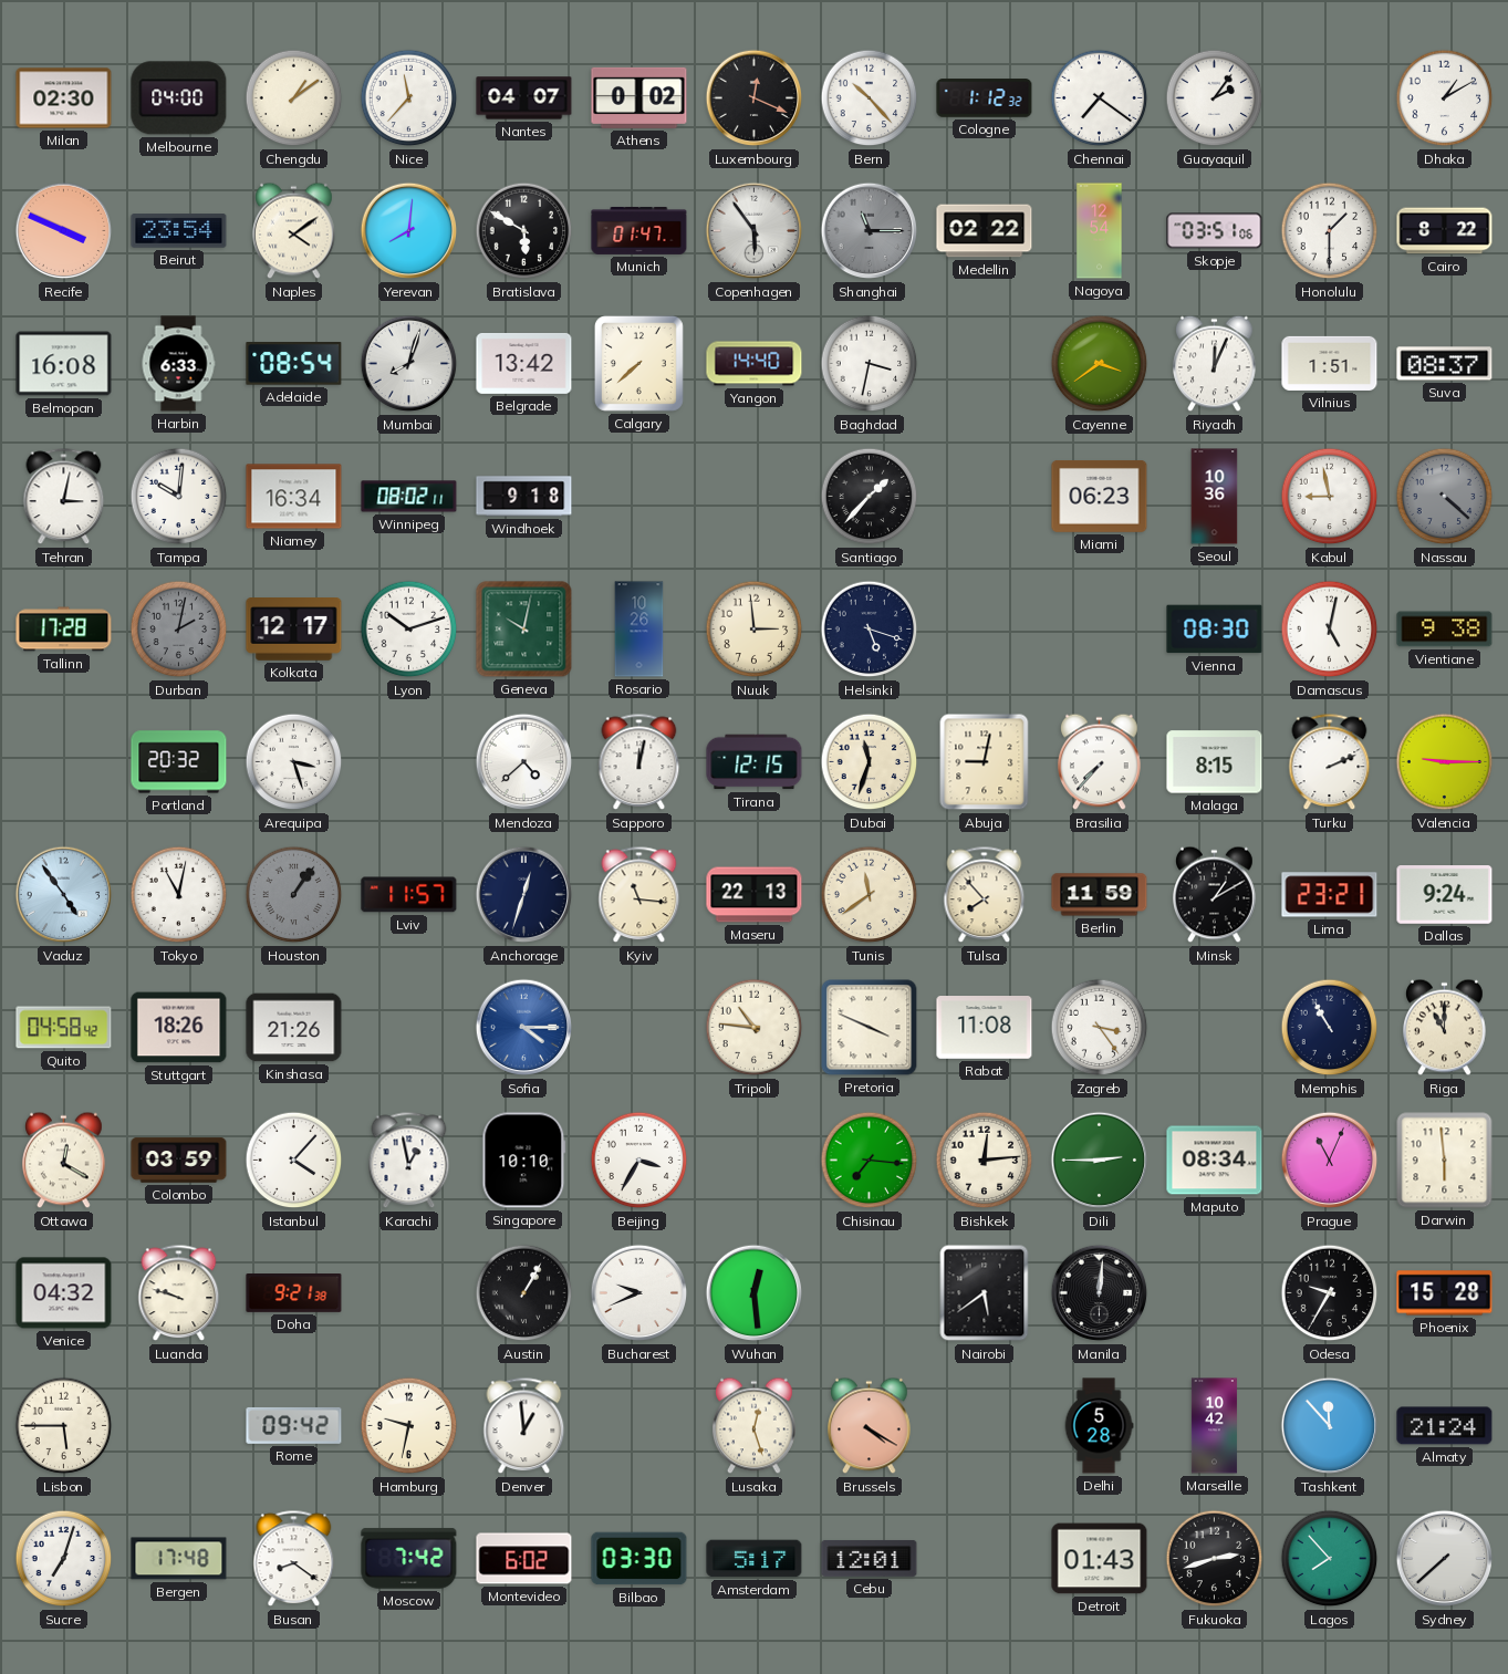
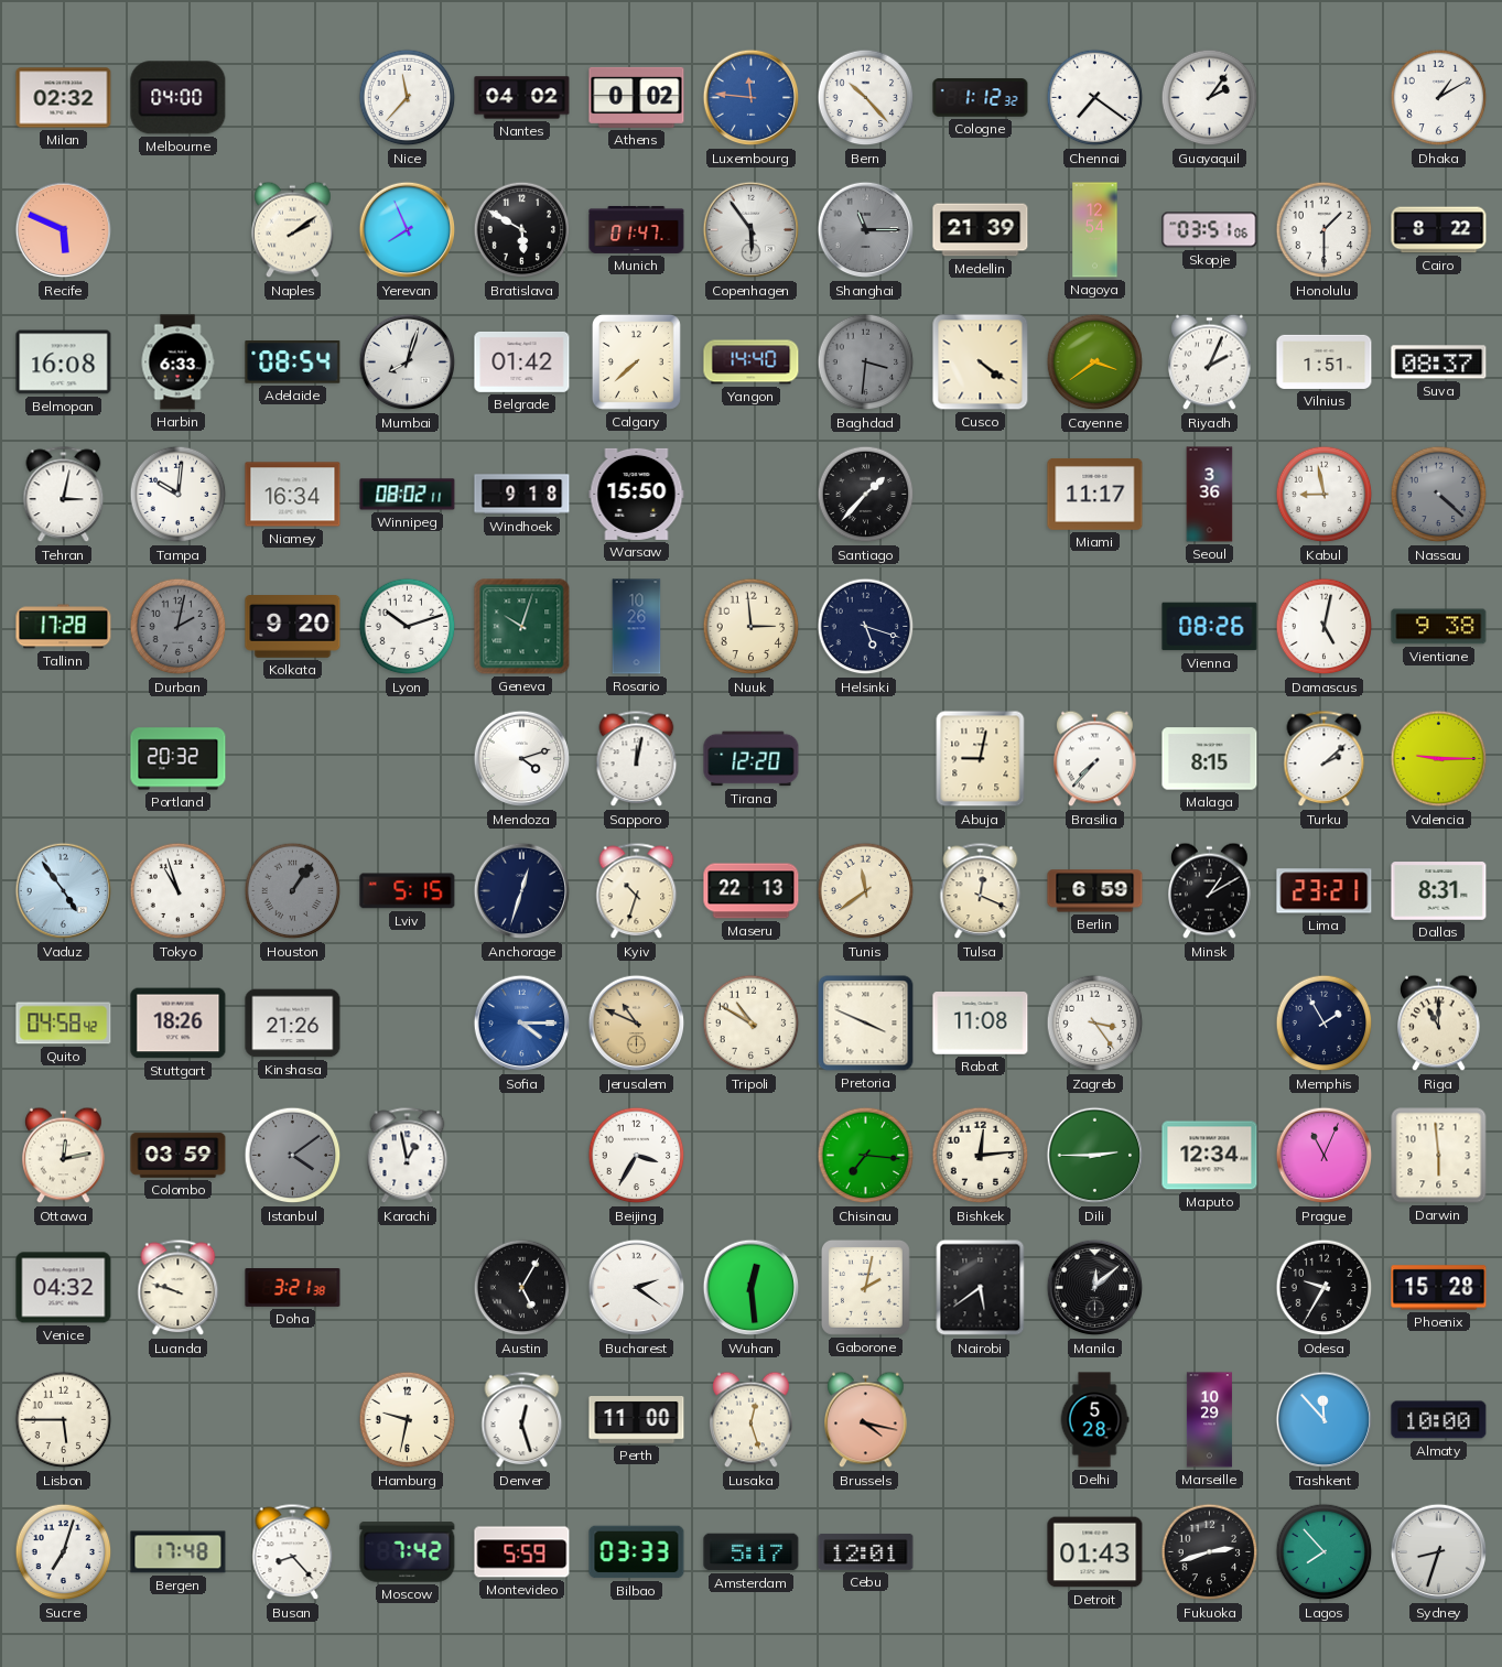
Milan: 02:30 -> 02:32
Chengdu: 1:09 -> none
Nantes: 04:07 -> 04:02
Luxembourg: 12:19 -> 11:46
Luxembourg dial: black -> blue
Recife: 3:49 -> 5:49
Beirut: 23:54 -> none
Naples: 4:09 -> 2:09
Yerevan: 8:01 -> 7:56
Medellin: 02:22 -> 21:39
Belgrade: 13:42 -> 01:42
Baghdad: 3:32 -> 3:31
Baghdad dial: white -> grey
Cusco: none -> 4:21
Riyadh: 12:04 -> 2:04
Warsaw: none -> 15:50
Miami: 06:23 -> 11:17
Seoul: 10:36 -> 3:36
Kolkata: 12:17 -> 9:20
Geneva: 10:02 -> 10:03
Vienna: 08:30 -> 08:26
Arequipa: 3:27 -> none
Mendoza: 4:38 -> 4:12
Tirana: 12:15 -> 12:20
Dubai: 11:33 -> none
Turku: 2:11 -> 2:08
Tokyo: 11:02 -> 10:57
Lviv: 11:57 -> 5:15
Kyiv: 11:16 -> 10:33
Tulsa: 7:53 -> 12:19
Berlin: 11:59 -> 6:59
Dallas: 9:24 -> 8:31
Jerusalem: none -> 10:49
Tripoli: 10:46 -> 10:50
Memphis: 10:55 -> 1:55
Ottawa: 12:20 -> 12:13
Istanbul: 4:07 -> 4:09
Istanbul dial: white -> grey
Singapore: 10:10 -> none
Maputo: 08:34 -> 12:34
Doha: 9:21 -> 3:21
Austin: 1:05 -> 5:05
Bucharest: 9:41 -> 2:21
Gaborone: none -> 2:02
Manila: 12:01 -> 12:08
Rome: 09:42 -> none
Denver: 12:59 -> 12:27
Perth: none -> 11:00
Brussels: 4:20 -> 4:17
Marseille: 10:42 -> 10:29
Almaty: 21:24 -> 10:00
Busan: 8:21 -> 8:23
Montevideo: 6:02 -> 5:59
Bilbao: 03:30 -> 03:33
Sydney: 7:38 -> 8:33
